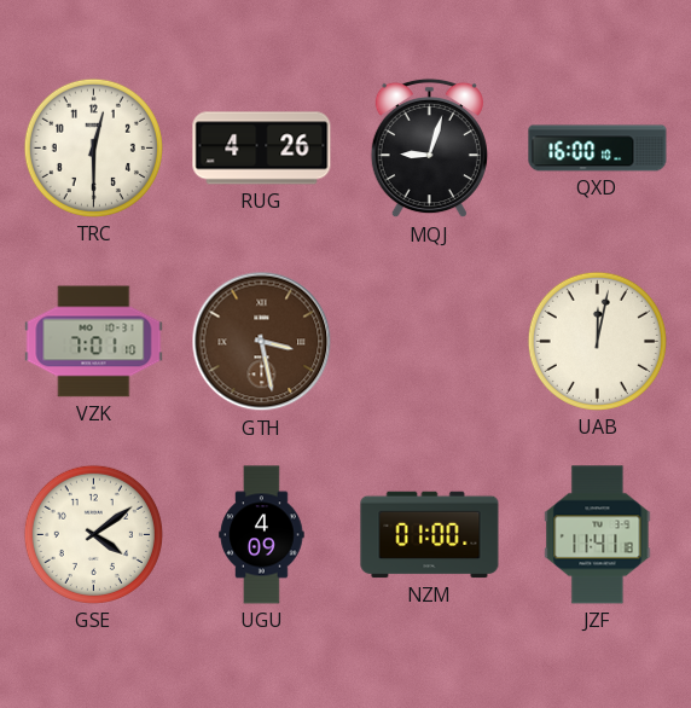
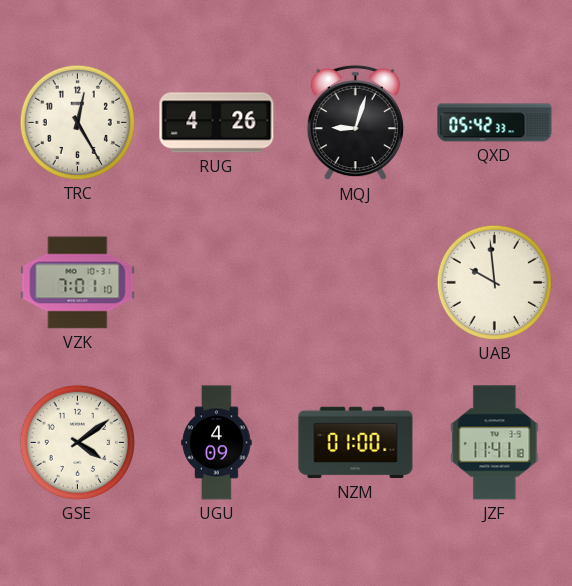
TRC: 12:30 -> 12:25
QXD: 16:00 -> 05:42
GTH: 3:28 -> none
UAB: 12:02 -> 9:59
